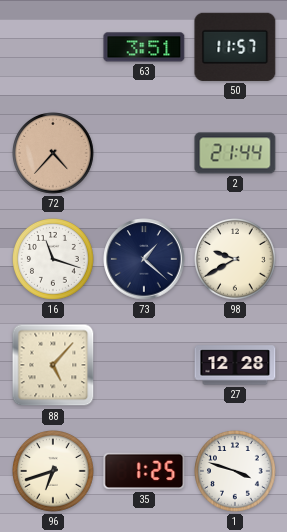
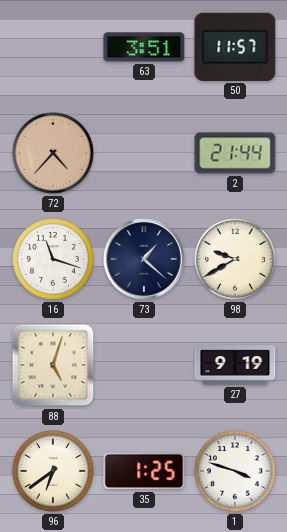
88: 5:07 -> 5:03
27: 12:28 -> 9:19
96: 6:42 -> 6:39
